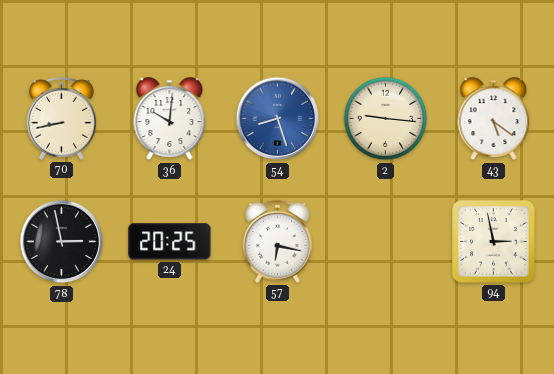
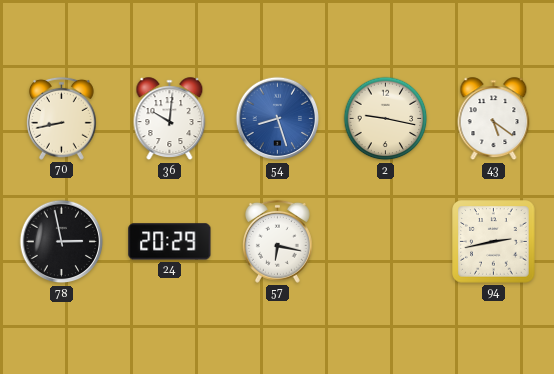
2: 9:16 -> 9:17
24: 20:25 -> 20:29
94: 2:58 -> 2:43
